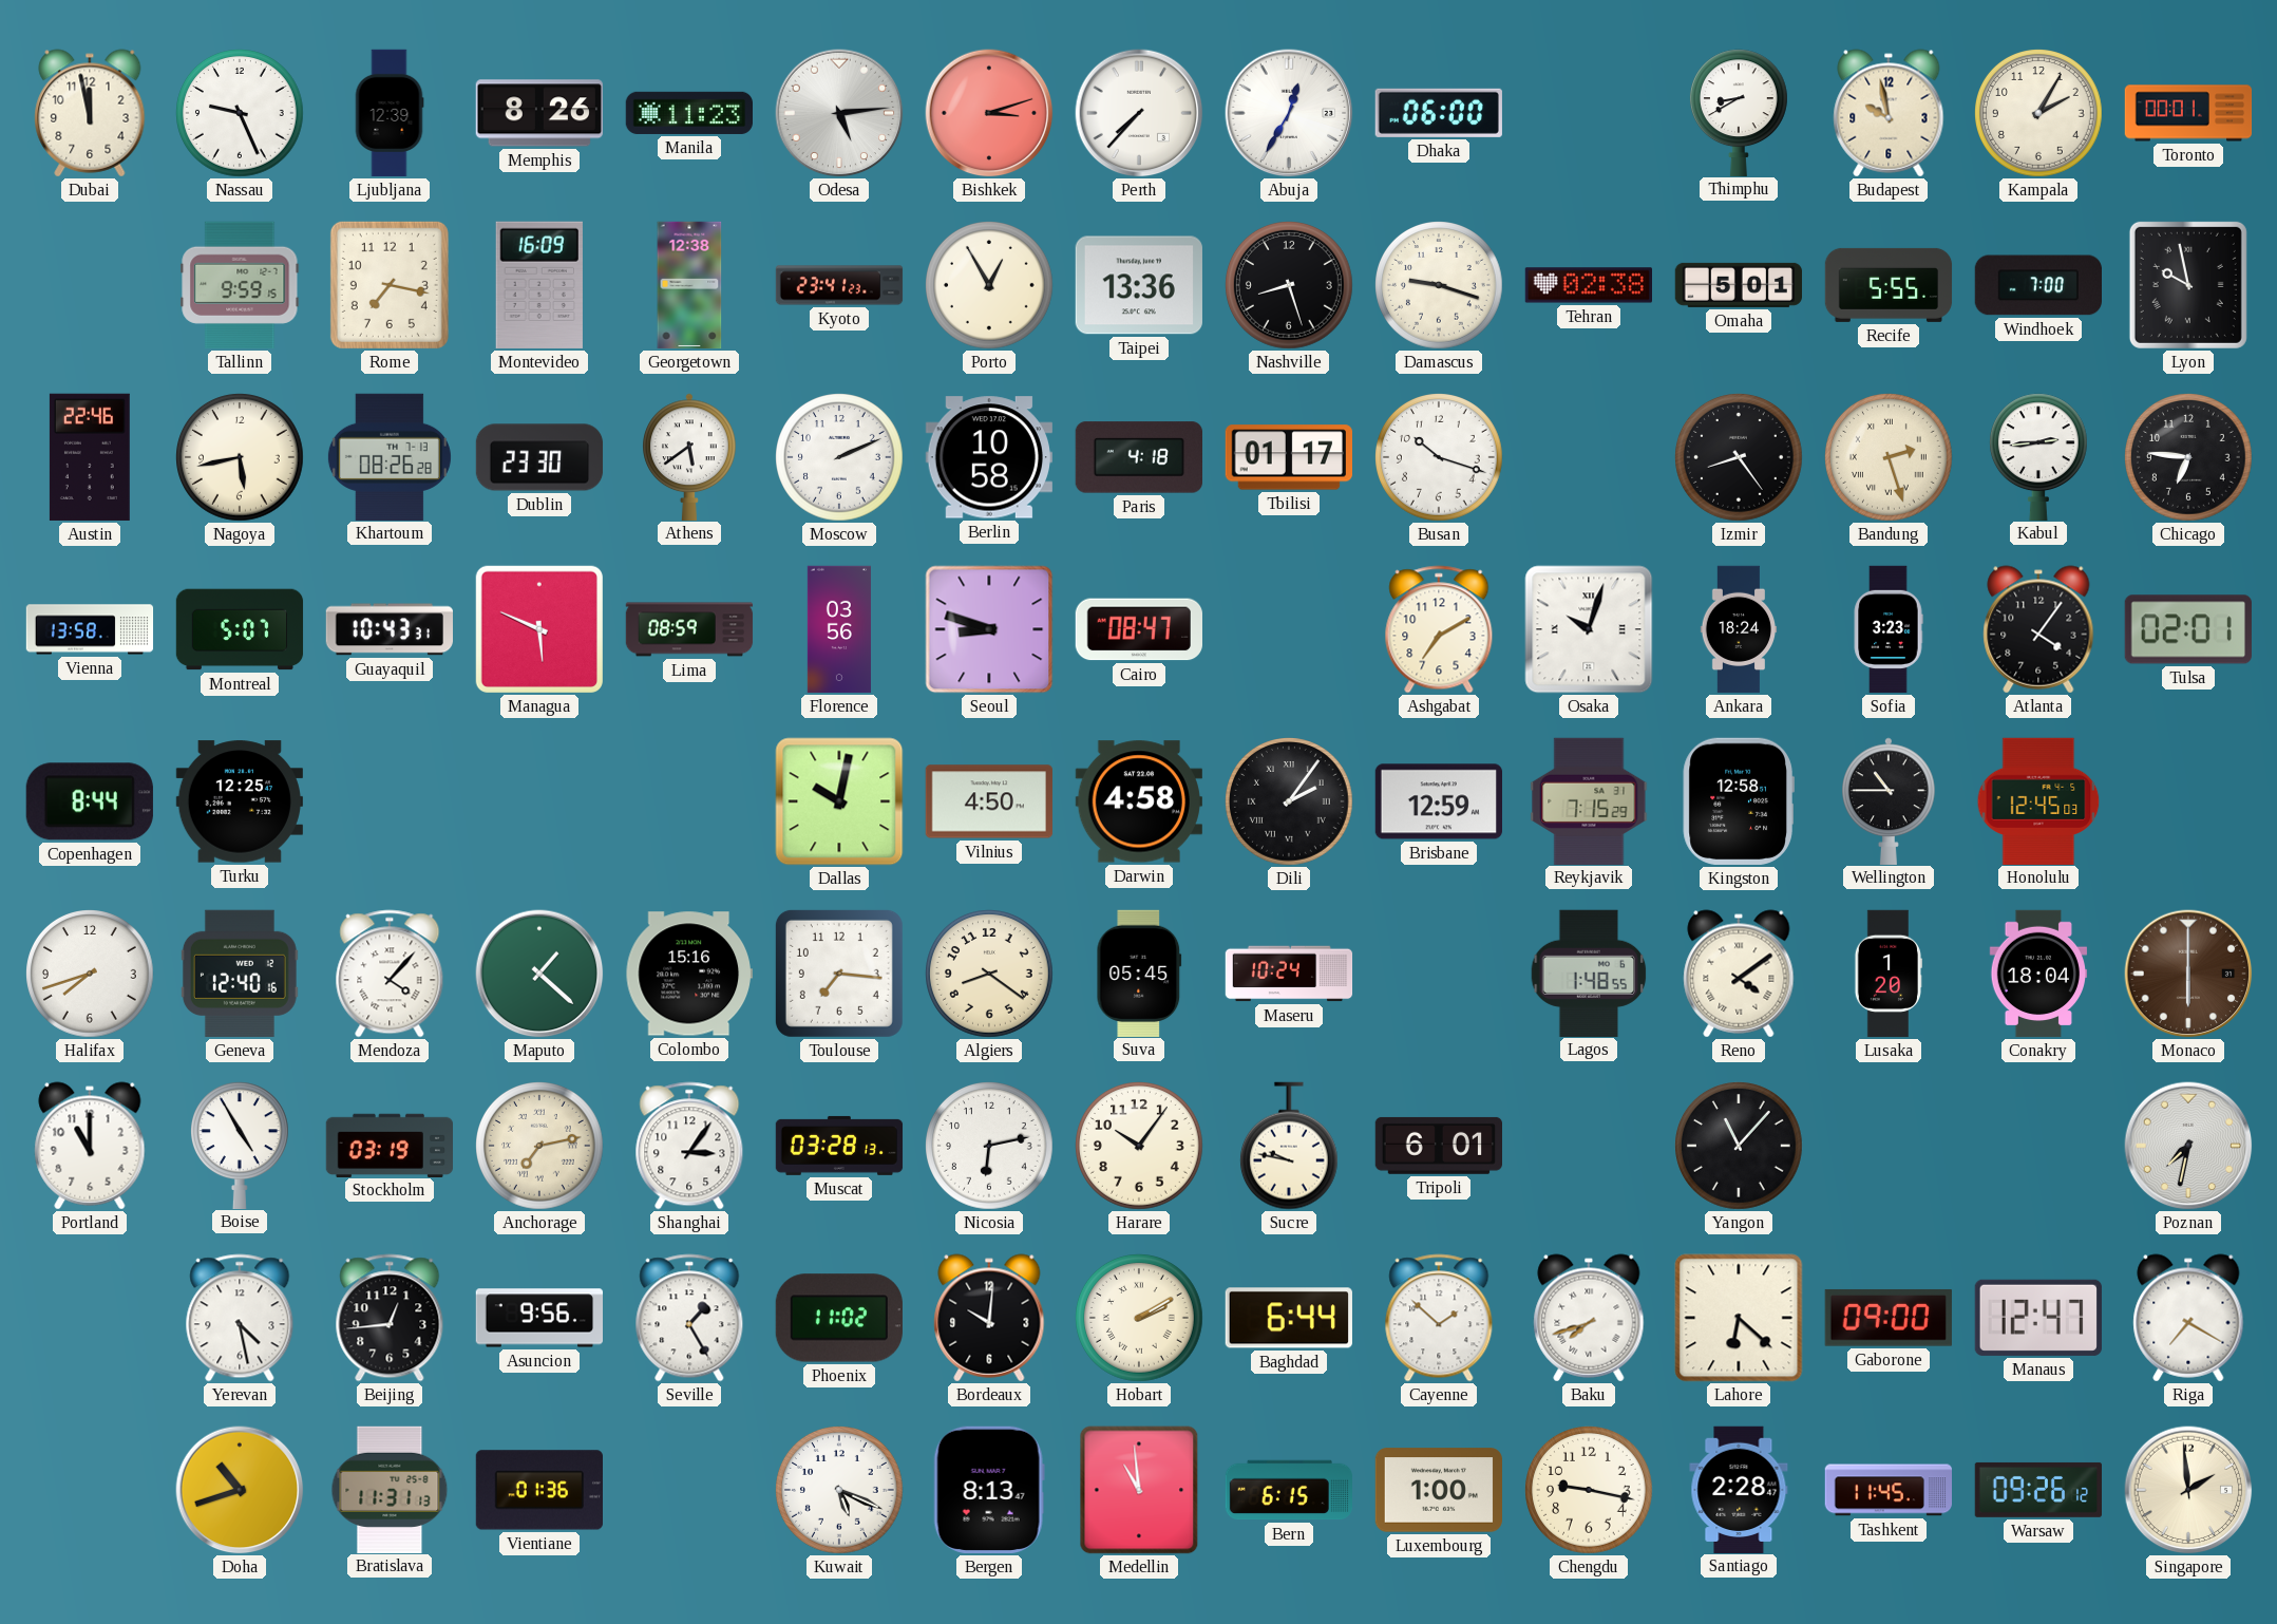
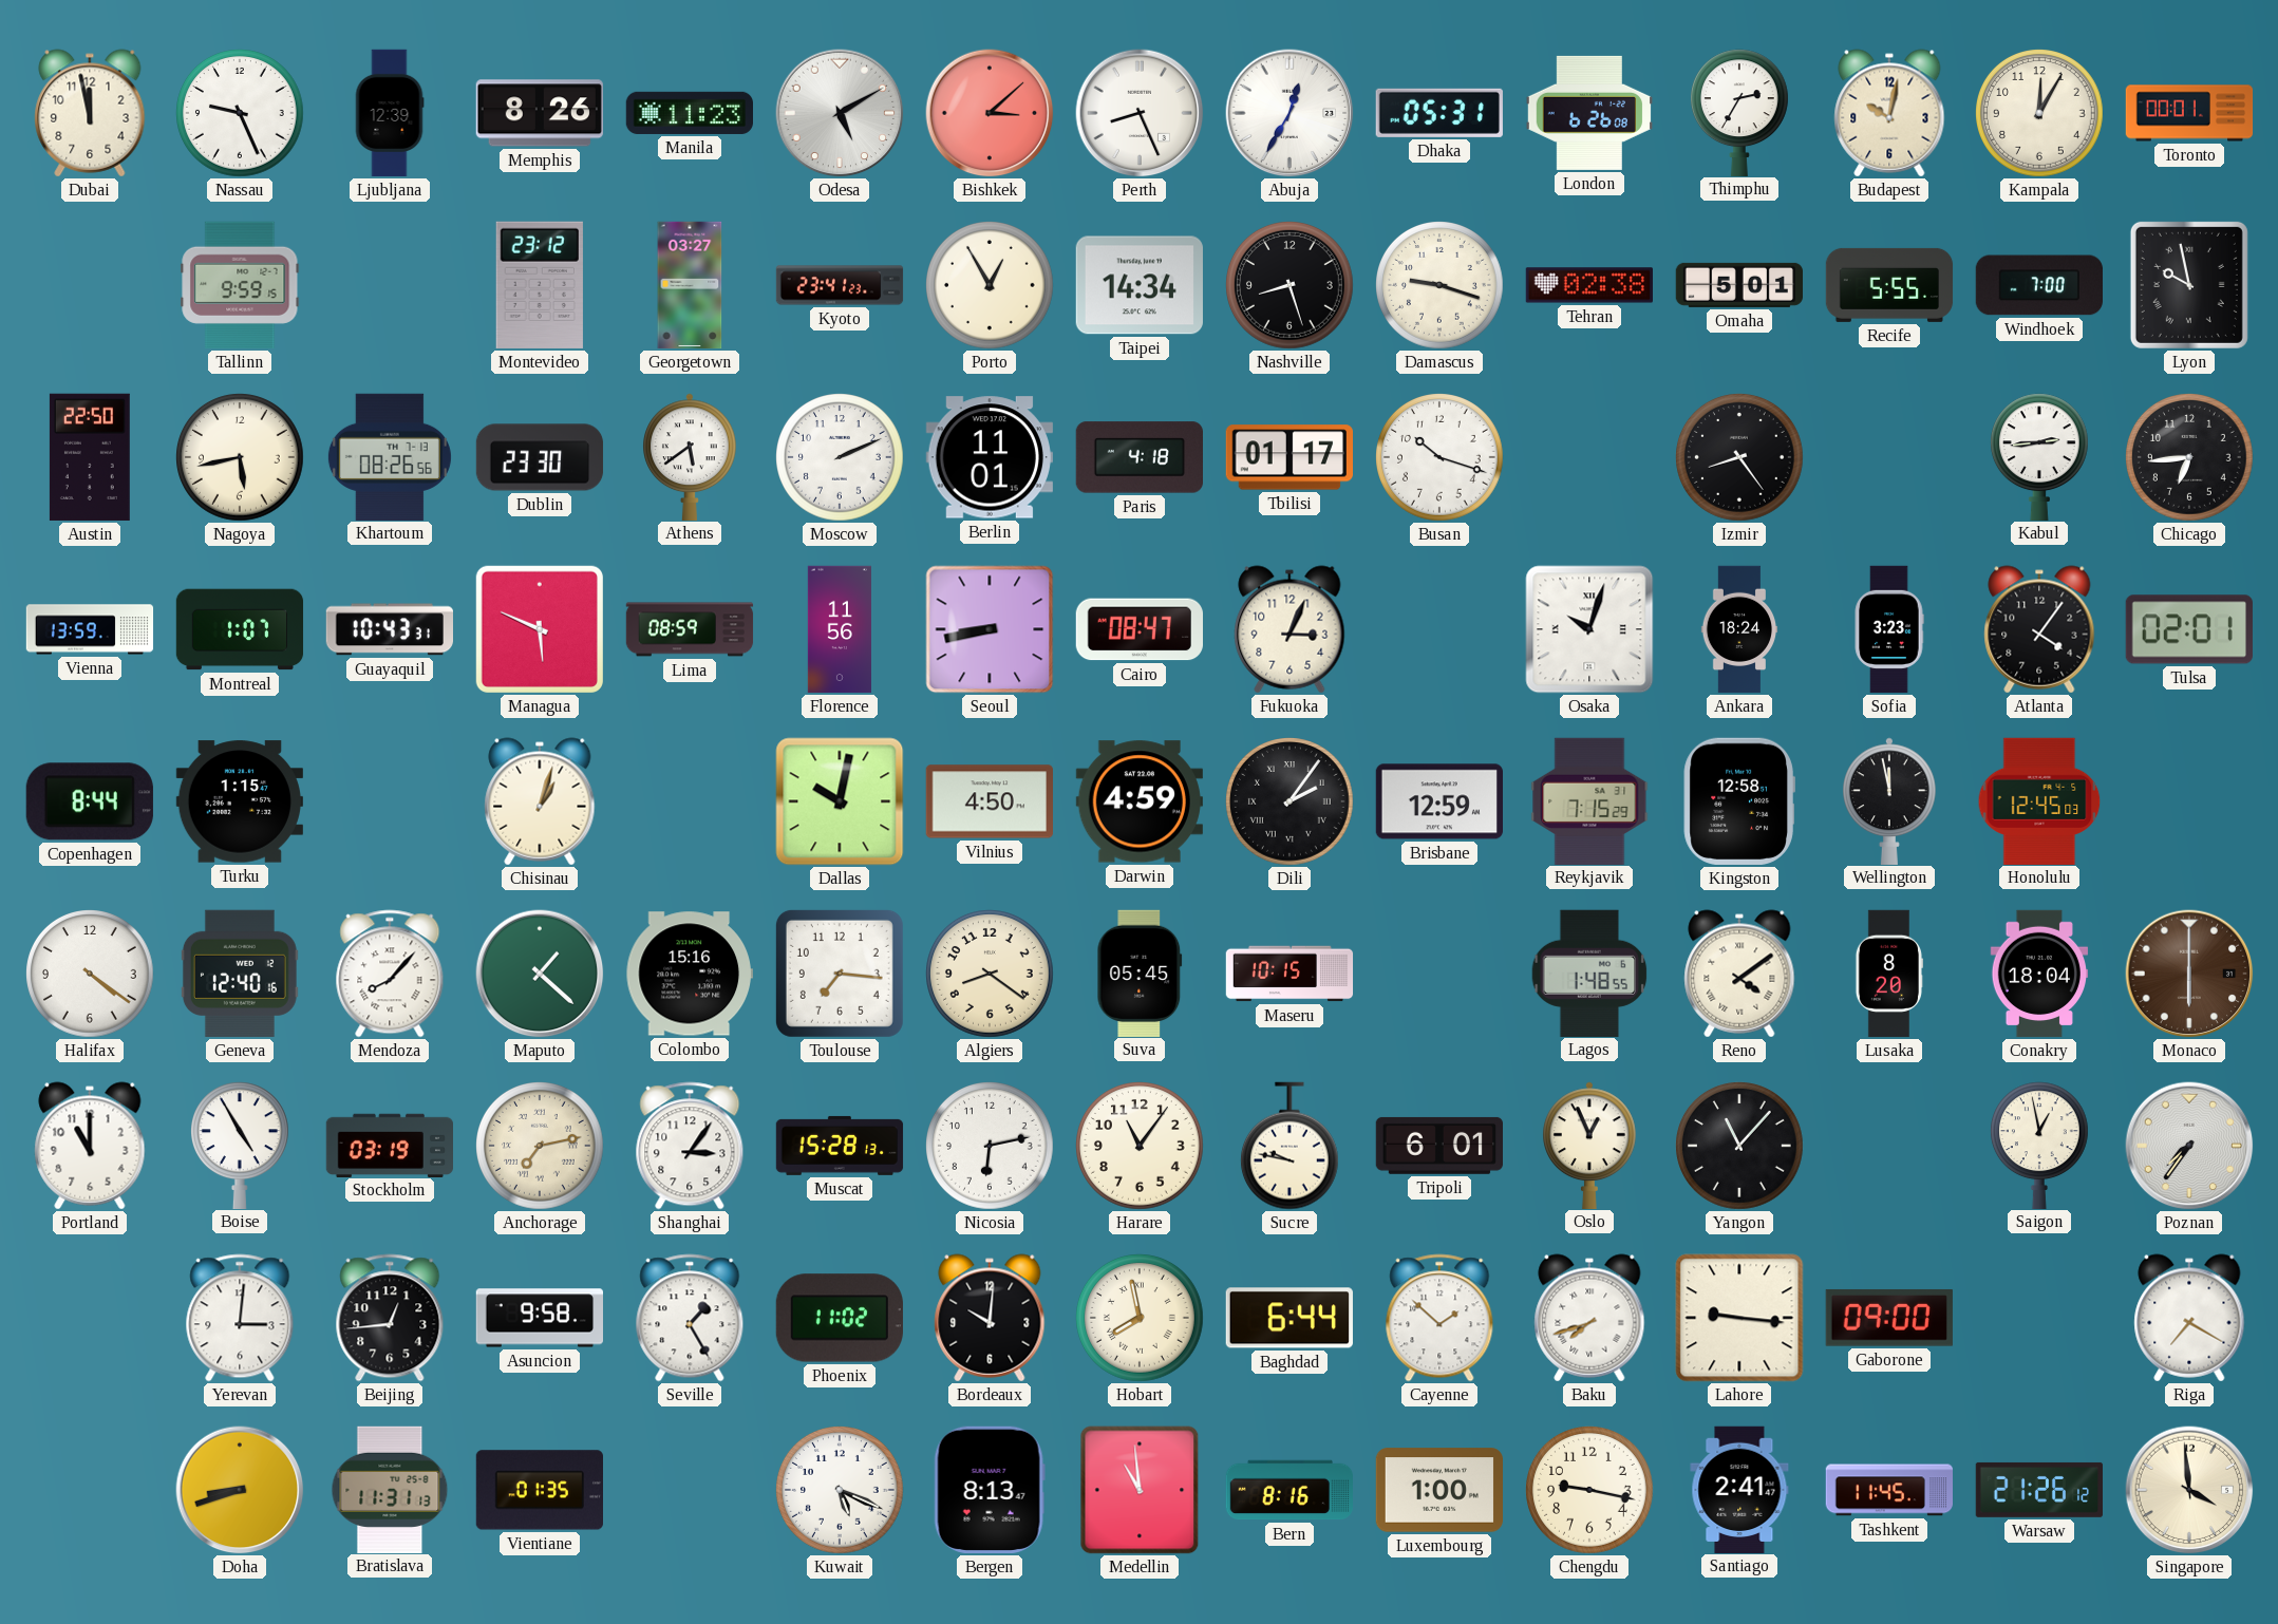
Odesa: 5:14 -> 5:10
Bishkek: 3:12 -> 3:08
Perth: 7:37 -> 8:26
Dhaka: 06:00 -> 05:31
London: none -> 6:26
Thimphu: 8:40 -> 2:35
Budapest: 9:58 -> 10:02
Kampala: 2:05 -> 12:05
Rome: 7:17 -> none
Montevideo: 16:09 -> 23:12
Georgetown: 12:38 -> 03:27
Taipei: 13:36 -> 14:34
Austin: 22:46 -> 22:50
Khartoum: 08:26:28 -> 08:26:56
Berlin: 10:58 -> 11:01
Bandung: 2:27 -> none
Chicago: 6:46 -> 6:44
Vienna: 13:58 -> 13:59
Montreal: 5:07 -> 1:07
Florence: 03:56 -> 11:56
Seoul: 8:48 -> 8:43
Fukuoka: none -> 3:04
Ashgabat: 7:10 -> none
Turku: 12:25 -> 1:15
Chisinau: none -> 1:03
Darwin: 4:58 -> 4:59
Wellington: 10:45 -> 11:58
Halifax: 7:42 -> 4:21
Mendoza: 4:07 -> 8:07
Maseru: 10:24 -> 10:15
Lusaka: 1:20 -> 8:20
Muscat: 03:28 -> 15:28
Harare: 10:06 -> 11:06
Oslo: none -> 12:56
Saigon: none -> 12:58
Poznan: 7:32 -> 7:36
Yerevan: 4:28 -> 3:01
Asuncion: 9:56 -> 9:58
Hobart: 2:10 -> 7:58
Lahore: 6:22 -> 9:16
Manaus: 12:47 -> none
Doha: 10:42 -> 8:42
Vientiane: 01:36 -> 01:35
Bern: 6:15 -> 8:16
Santiago: 2:28 -> 2:41
Warsaw: 09:26 -> 21:26
Singapore: 1:59 -> 3:59
